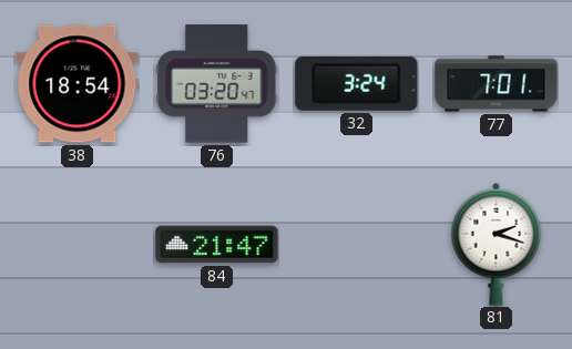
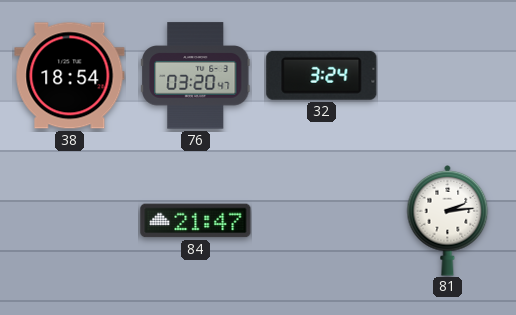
77: 7:01 -> none
81: 2:18 -> 2:14
